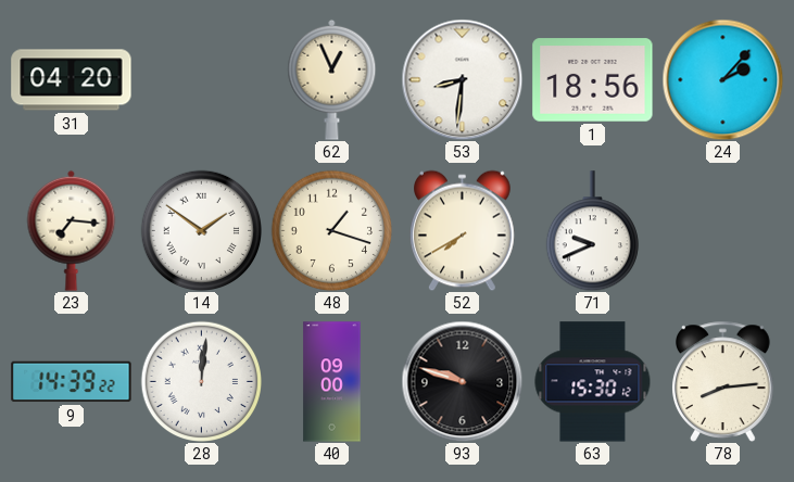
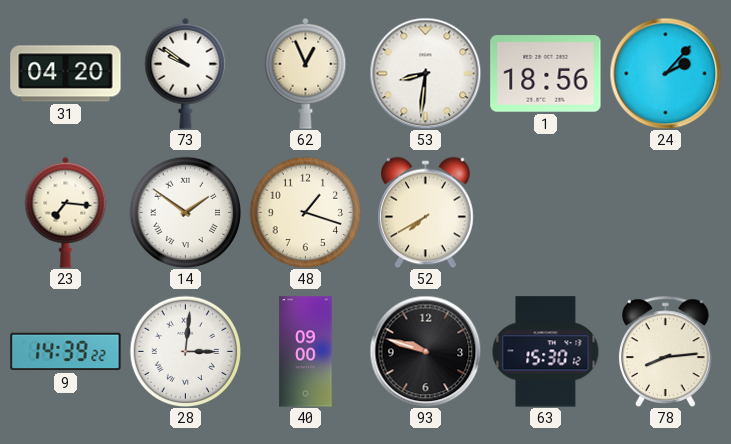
73: none -> 9:51
71: 9:41 -> none
28: 12:01 -> 3:01
